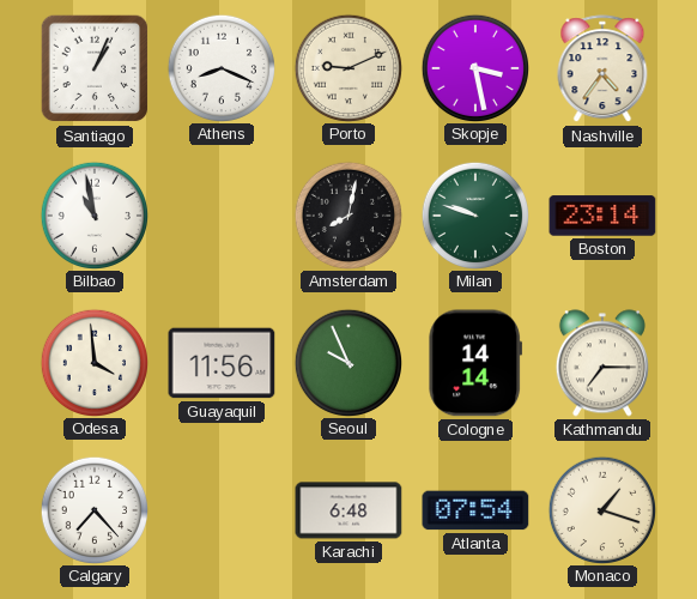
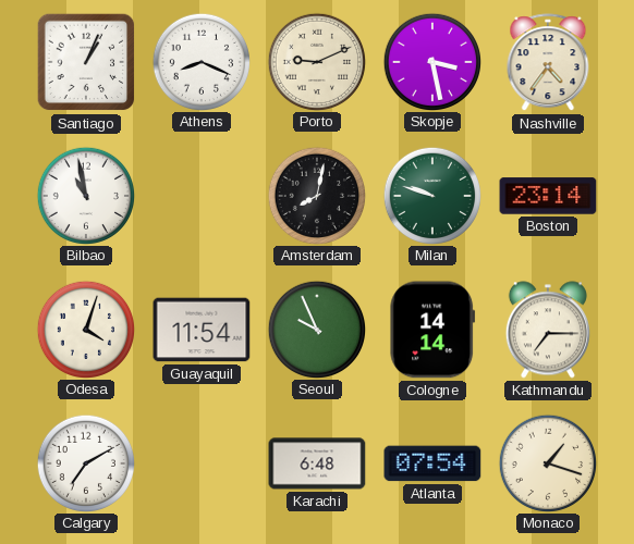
Odesa: 3:59 -> 4:03
Guayaquil: 11:56 -> 11:54
Calgary: 7:23 -> 7:10
